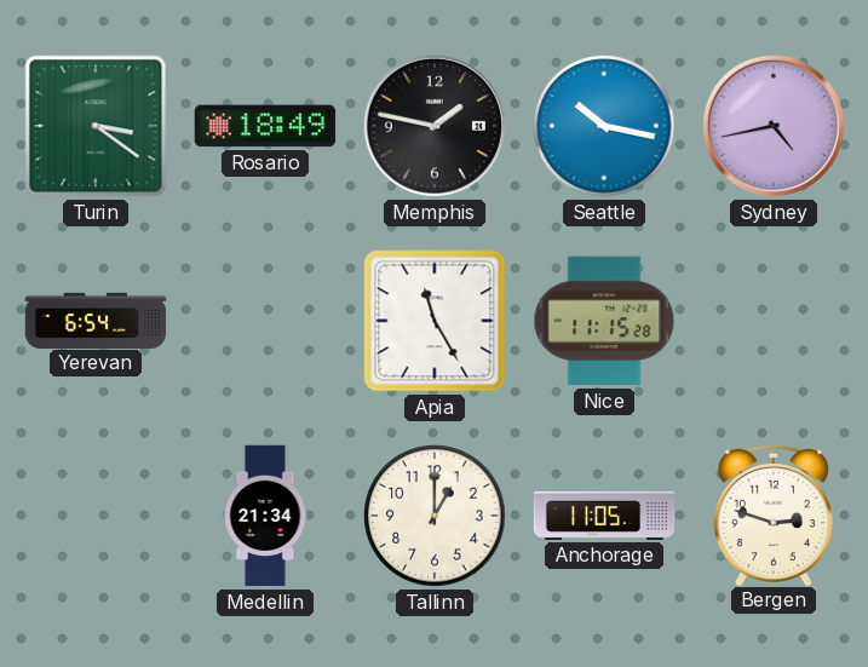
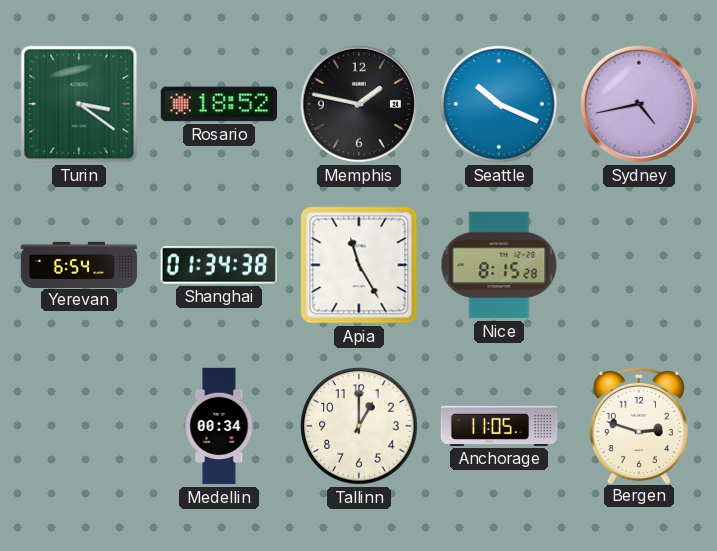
Rosario: 18:49 -> 18:52
Seattle: 10:17 -> 10:19
Shanghai: none -> 01:34
Nice: 11:15 -> 8:15
Medellin: 21:34 -> 00:34
